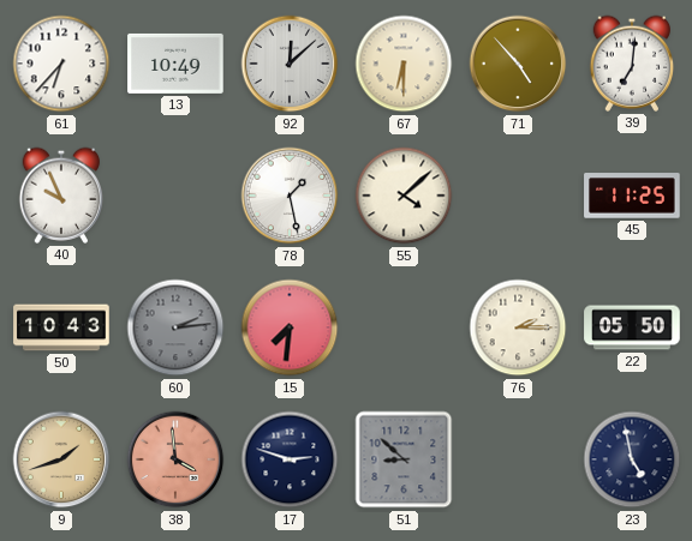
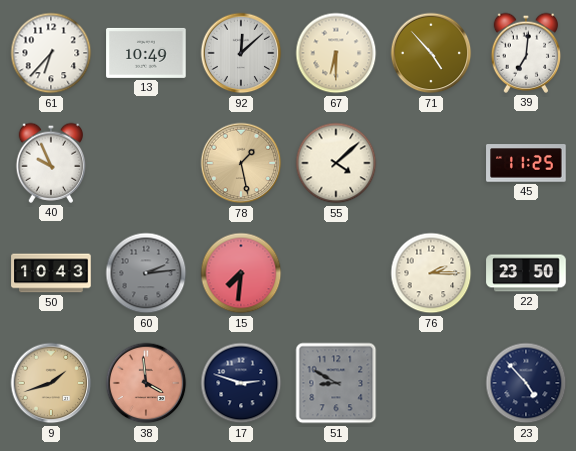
78 dial: white -> champagne
22: 05:50 -> 23:50
51: 8:52 -> 8:50
23: 4:58 -> 4:53
